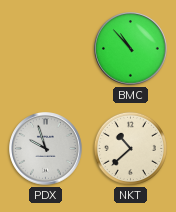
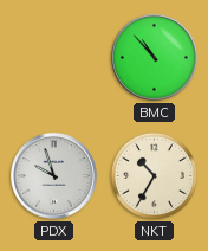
NKT: 10:38 -> 10:35
